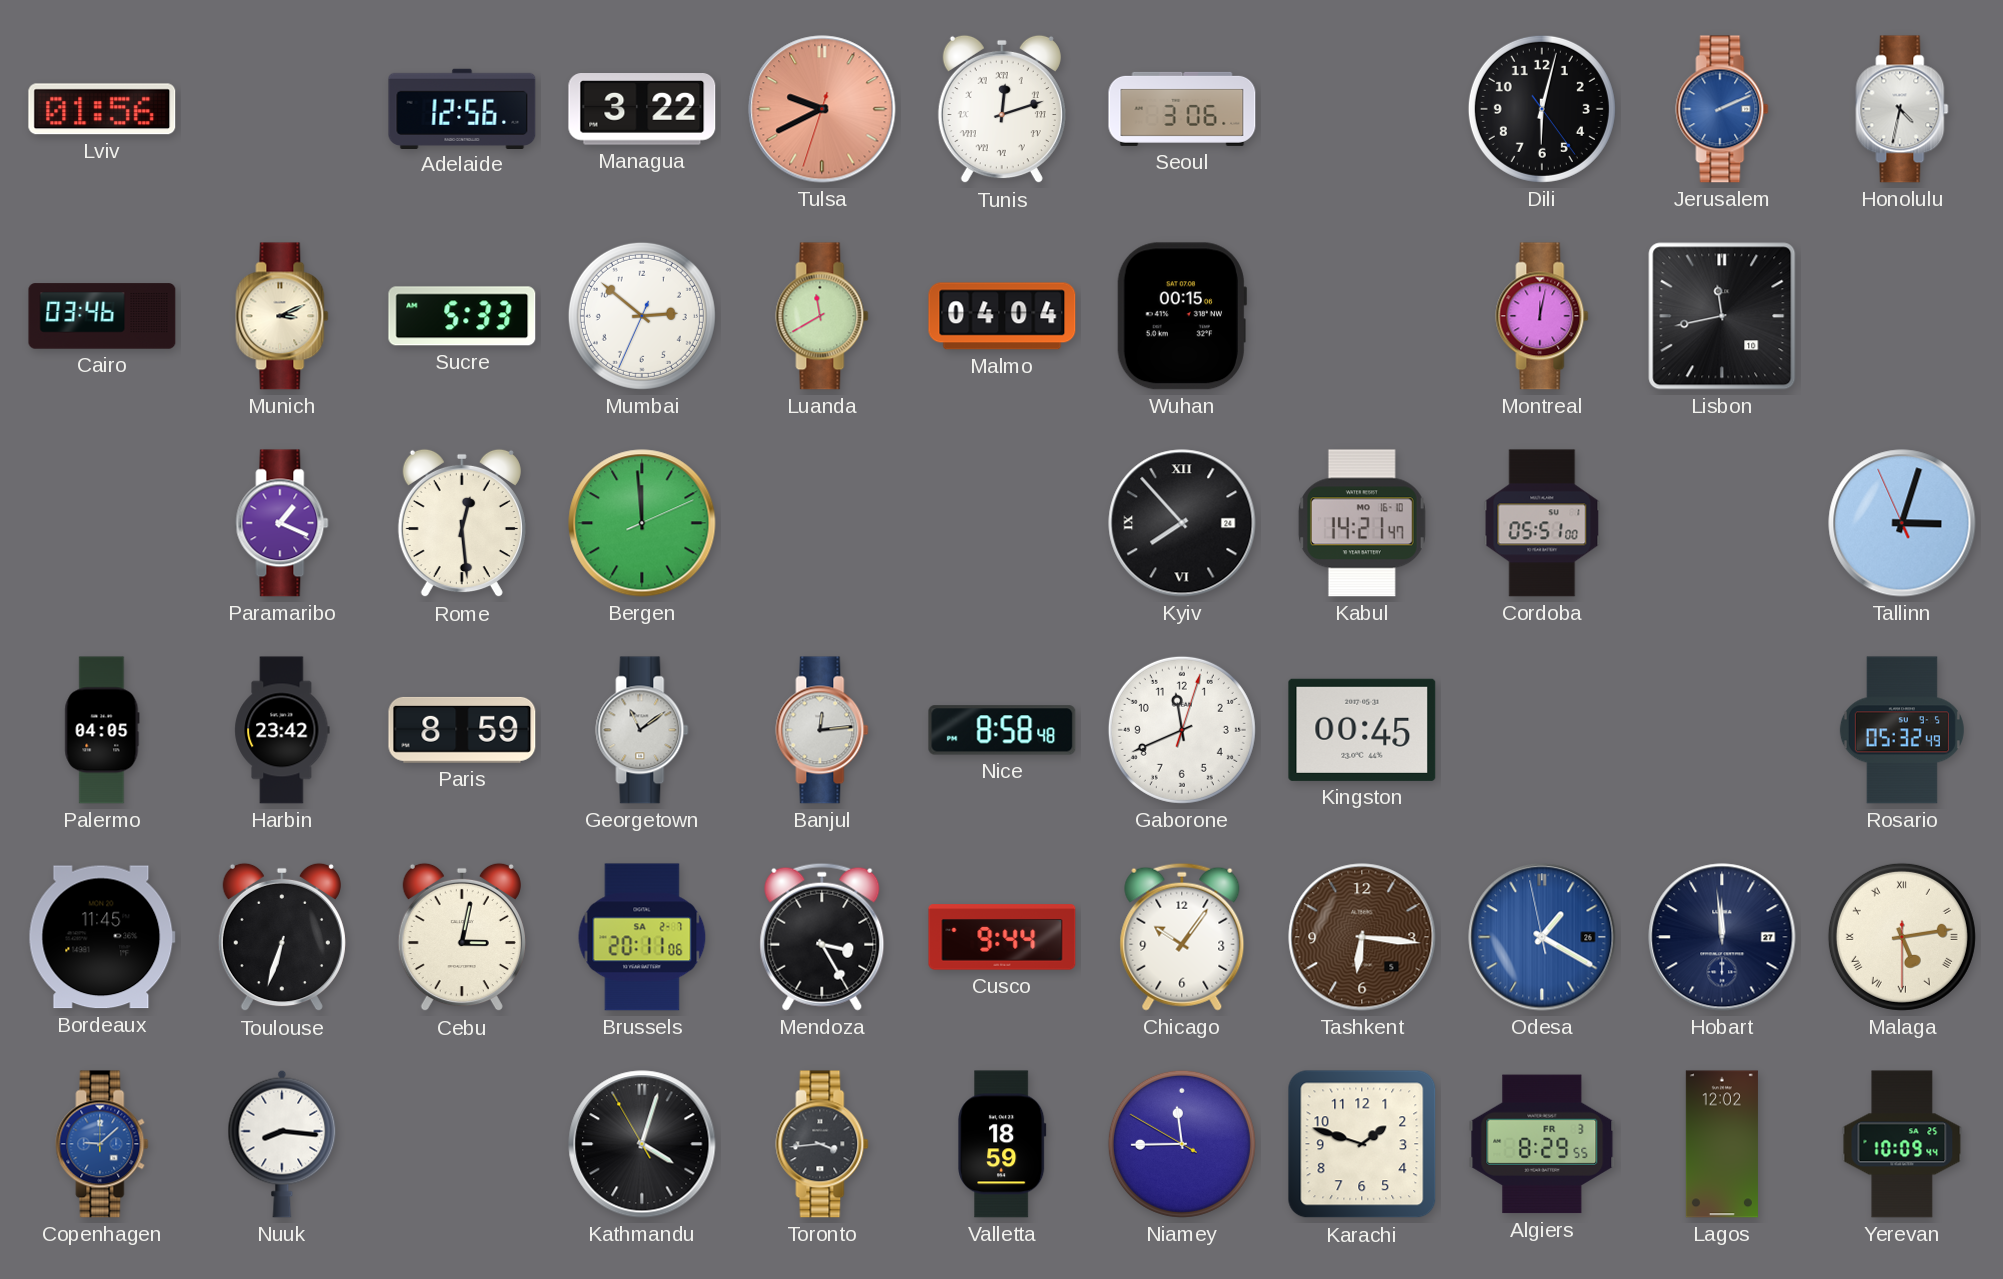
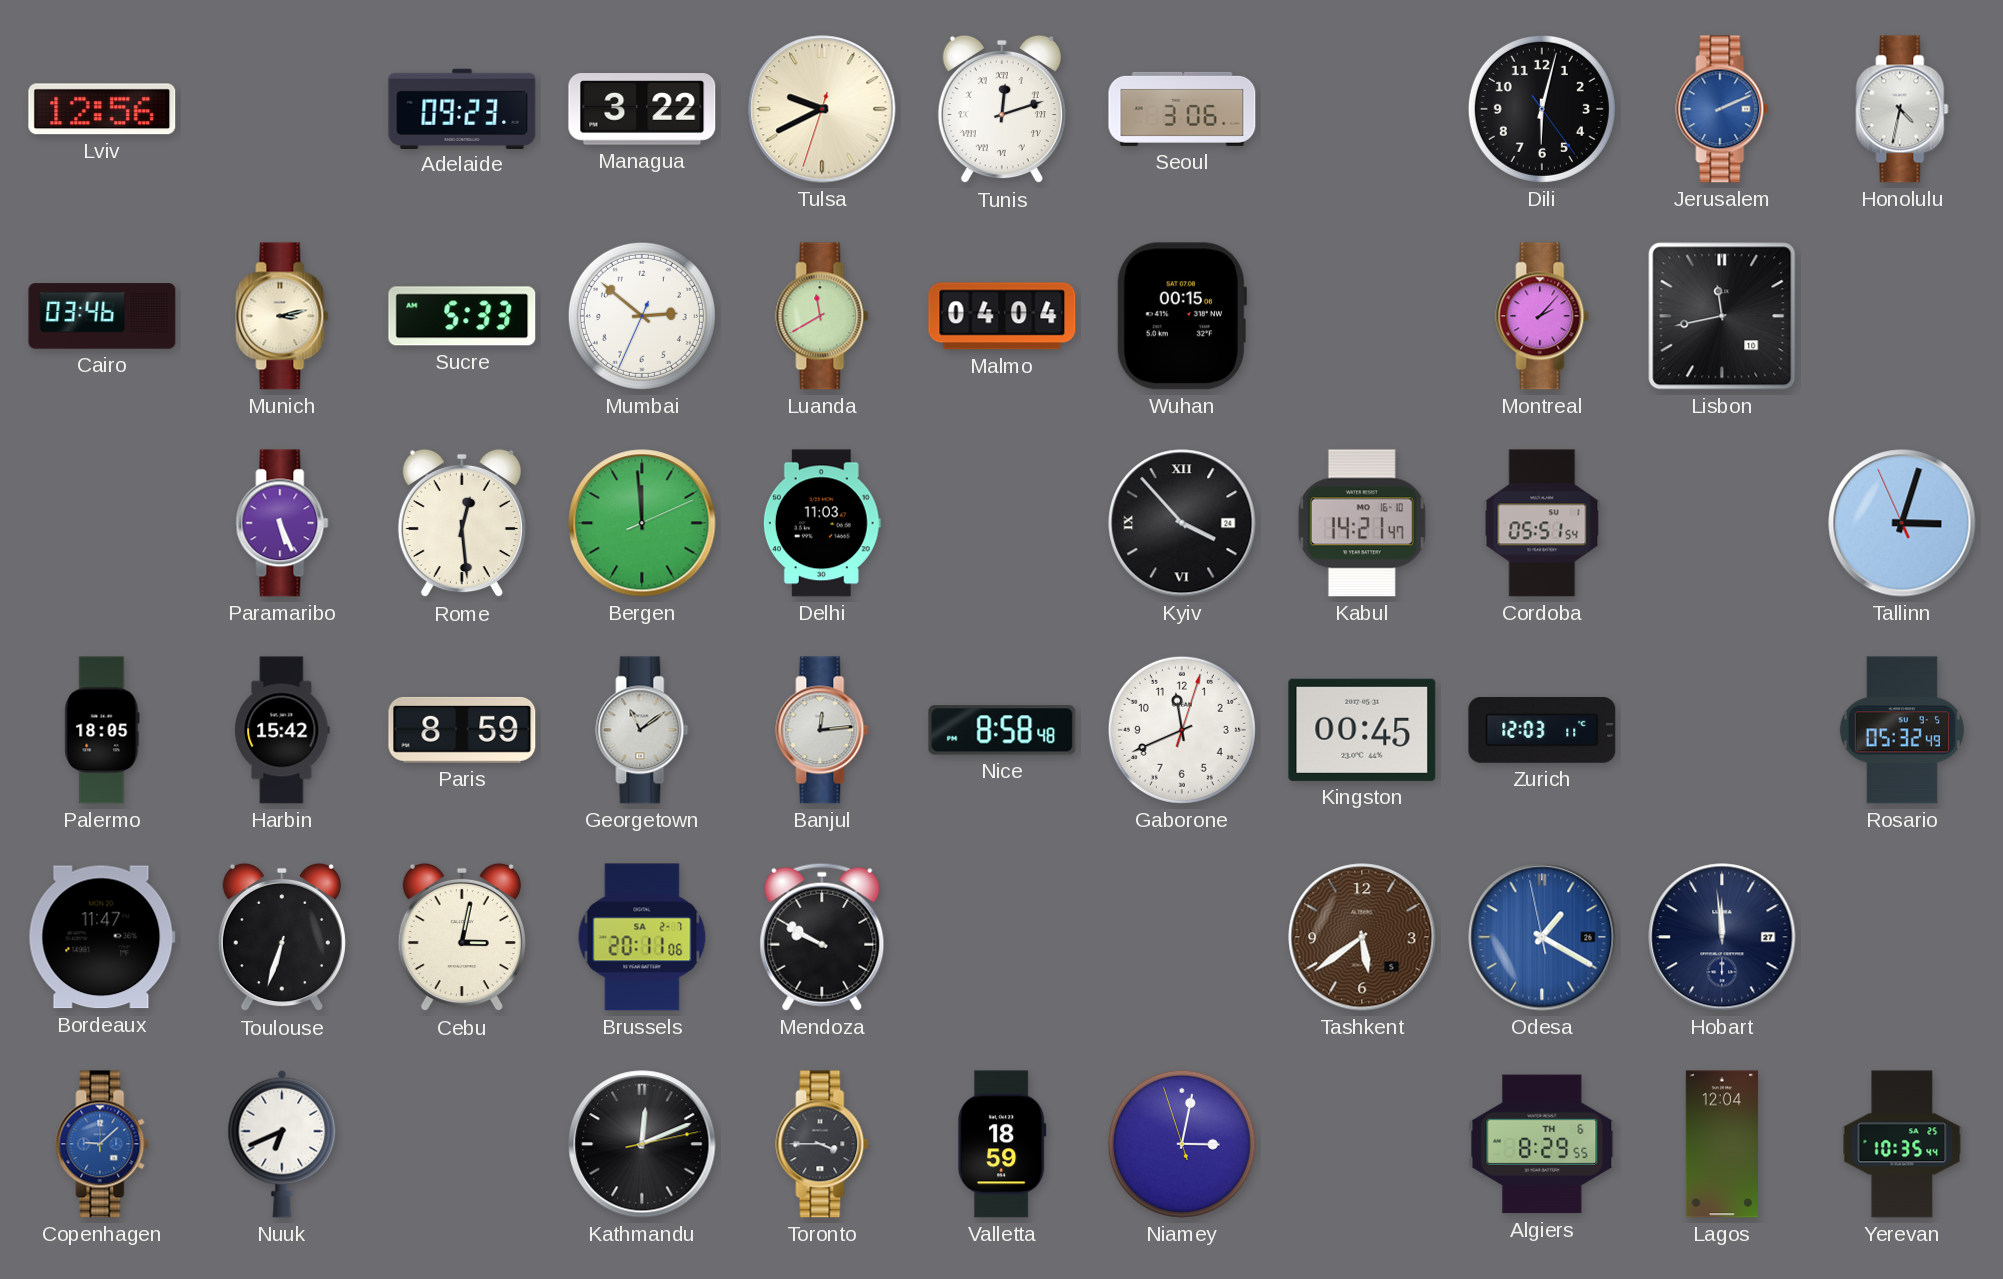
Lviv: 01:56 -> 12:56
Adelaide: 12:56 -> 09:23
Tulsa dial: salmon -> cream
Munich: 3:11 -> 3:13
Montreal: 12:02 -> 2:07
Paramaribo: 1:19 -> 5:26
Delhi: none -> 11:03
Kyiv: 7:53 -> 3:53
Cordoba: 05:51:00 -> 05:51:54
Palermo: 04:05 -> 18:05
Harbin: 23:42 -> 15:42
Zurich: none -> 12:03
Bordeaux: 11:45 -> 11:47
Mendoza: 3:25 -> 9:50
Cusco: 9:44 -> none
Chicago: 10:06 -> none
Tashkent: 6:16 -> 5:39
Malaga: 5:13 -> none
Nuuk: 8:16 -> 6:41
Kathmandu: 4:02 -> 12:11
Toronto: 3:44 -> 3:45
Niamey: 11:44 -> 3:01
Karachi: 1:48 -> none
Algiers date: FR 3 -> TH 6
Lagos: 12:02 -> 12:04
Yerevan: 10:09 -> 10:35
